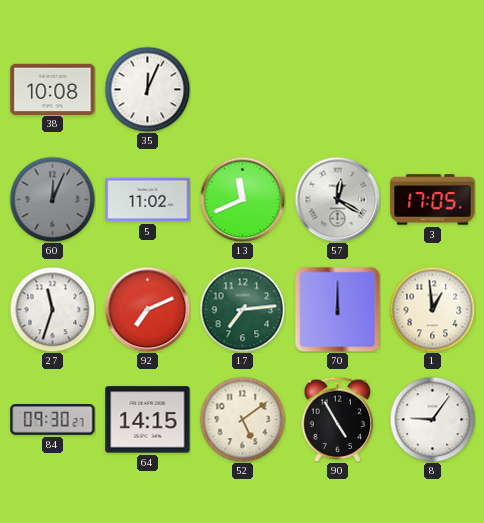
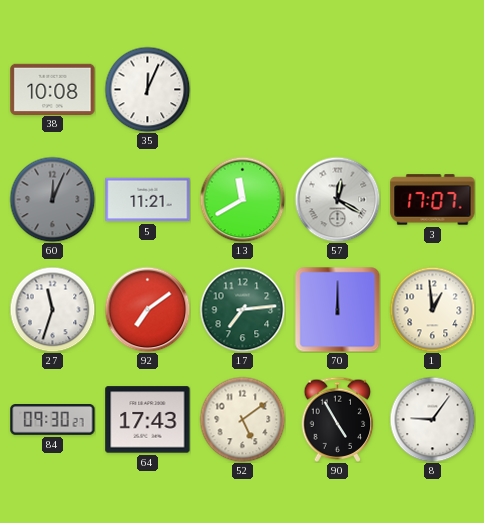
5: 11:02 -> 11:21
13: 11:41 -> 11:40
3: 17:05 -> 17:07
92: 7:11 -> 7:09
64: 14:15 -> 17:43
